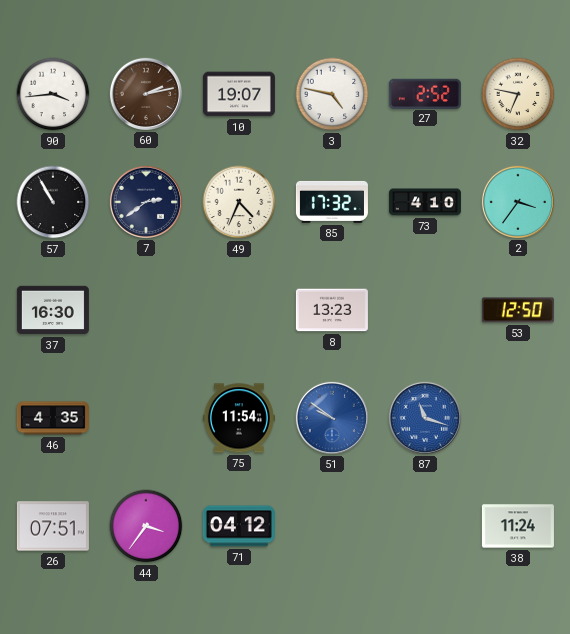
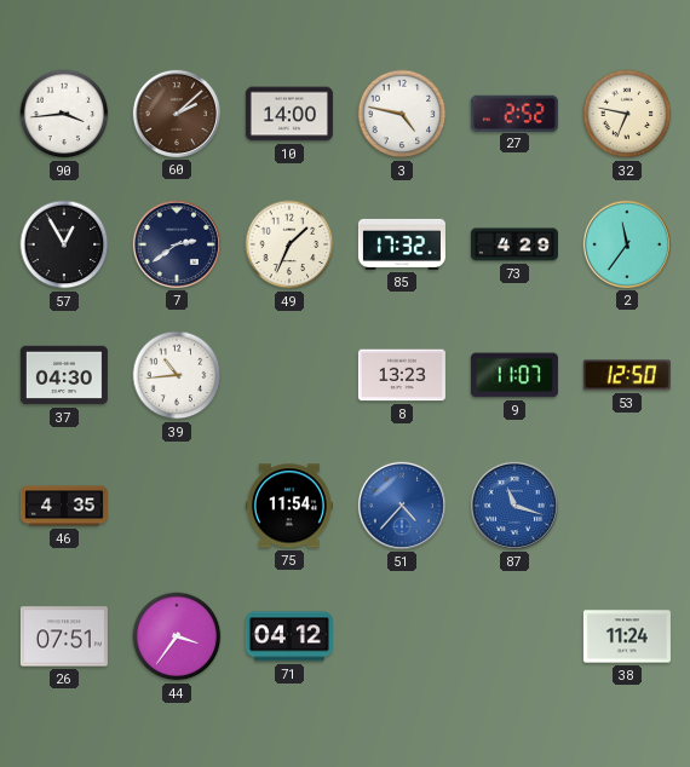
60: 2:13 -> 2:08
10: 19:07 -> 14:00
57: 10:55 -> 12:55
49: 4:34 -> 1:34
73: 4:10 -> 4:29
2: 3:36 -> 11:36
37: 16:30 -> 04:30
39: none -> 10:44
9: none -> 11:07
51: 9:51 -> 4:37
